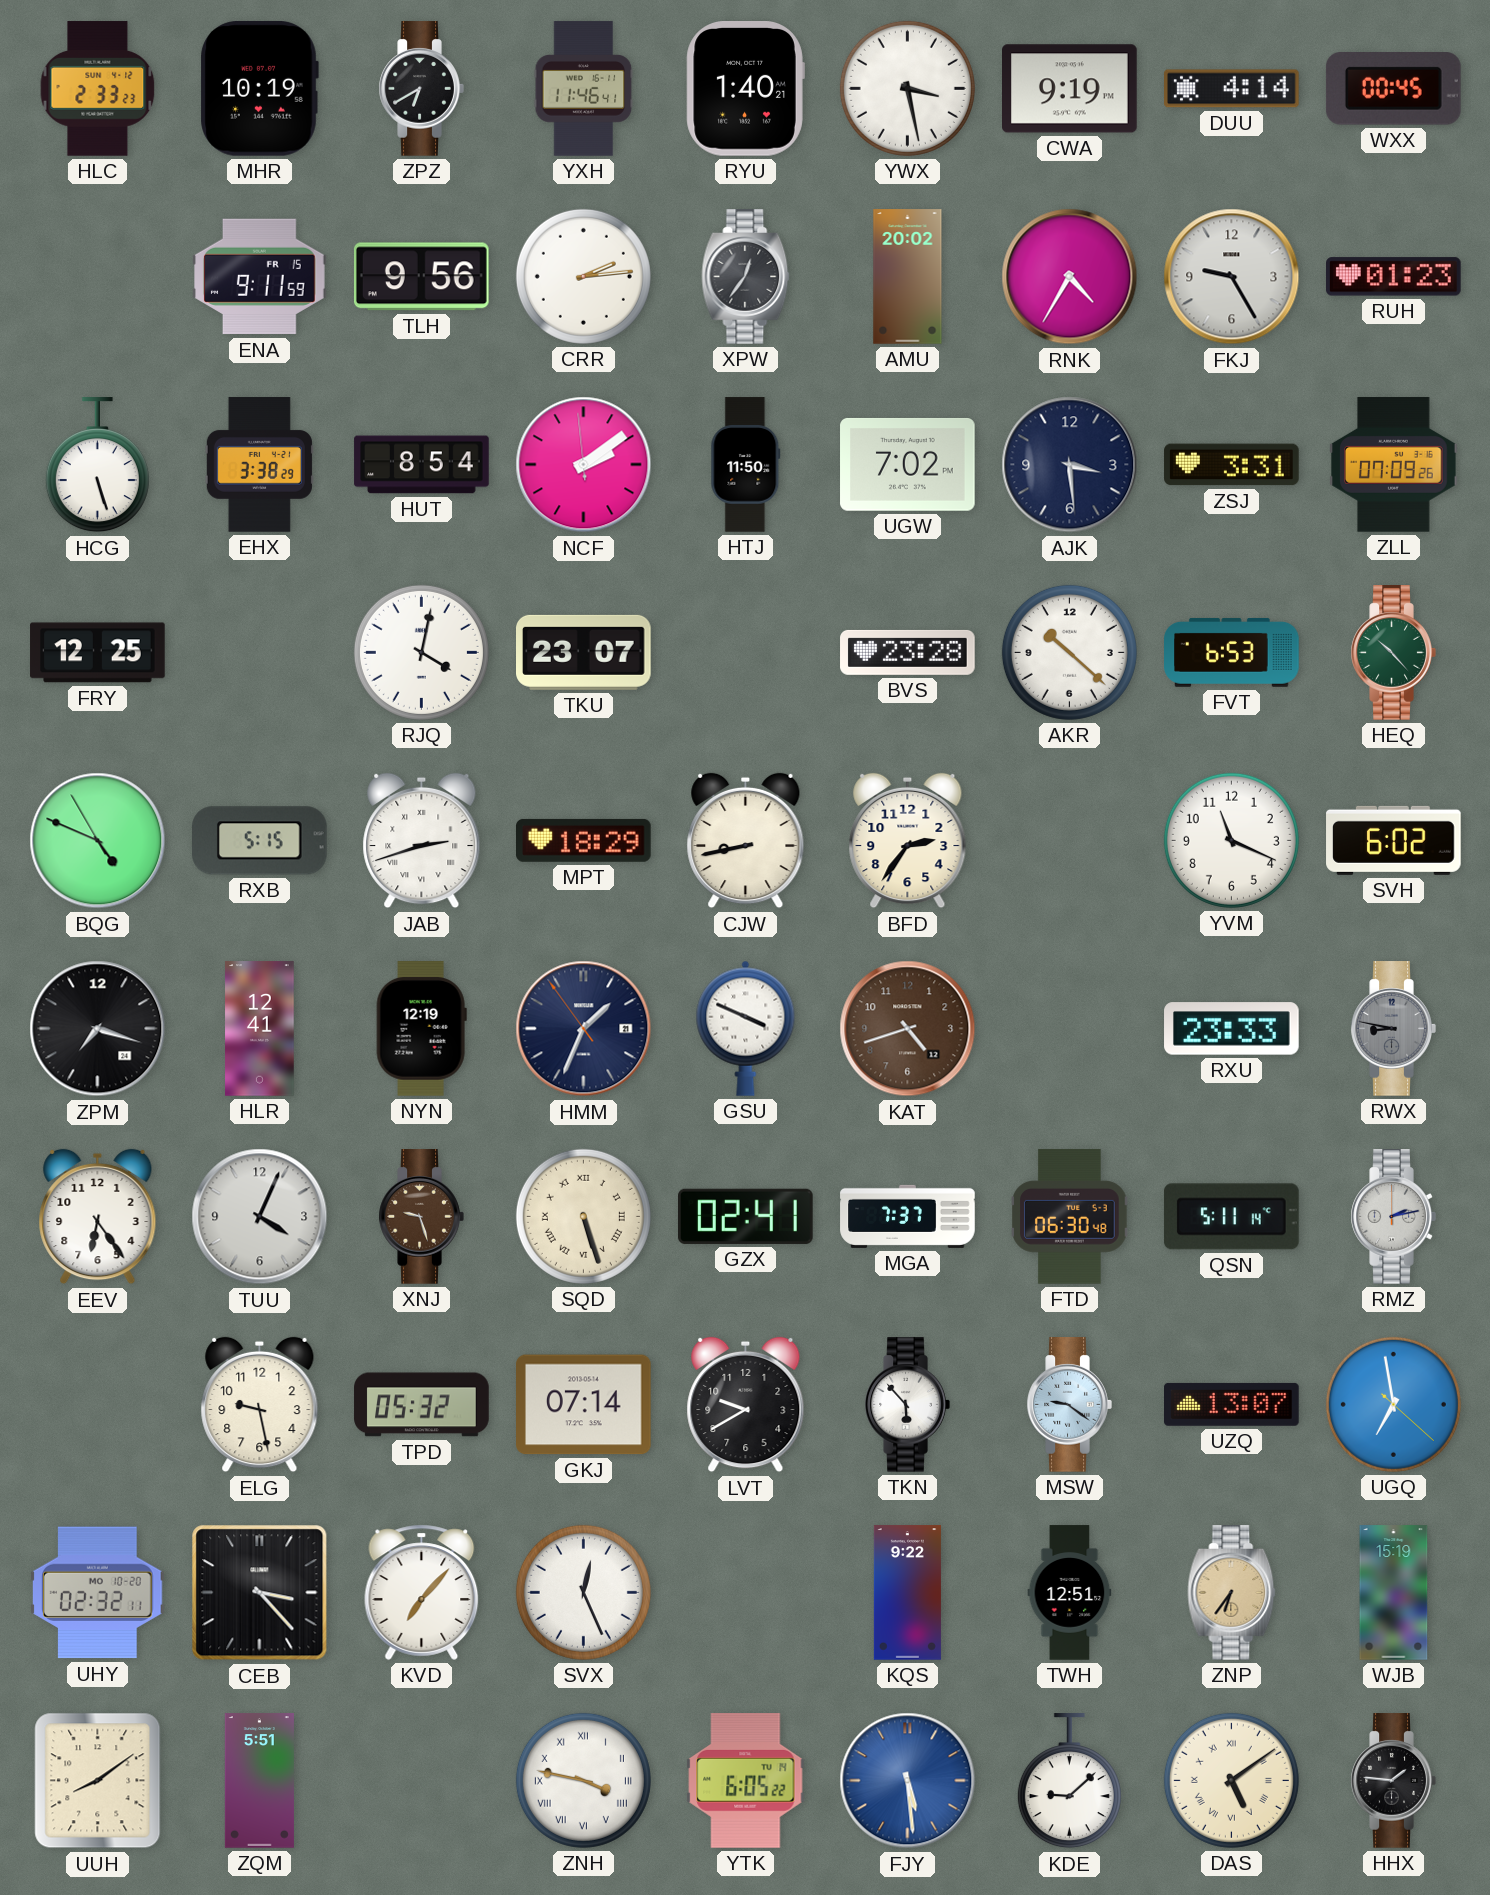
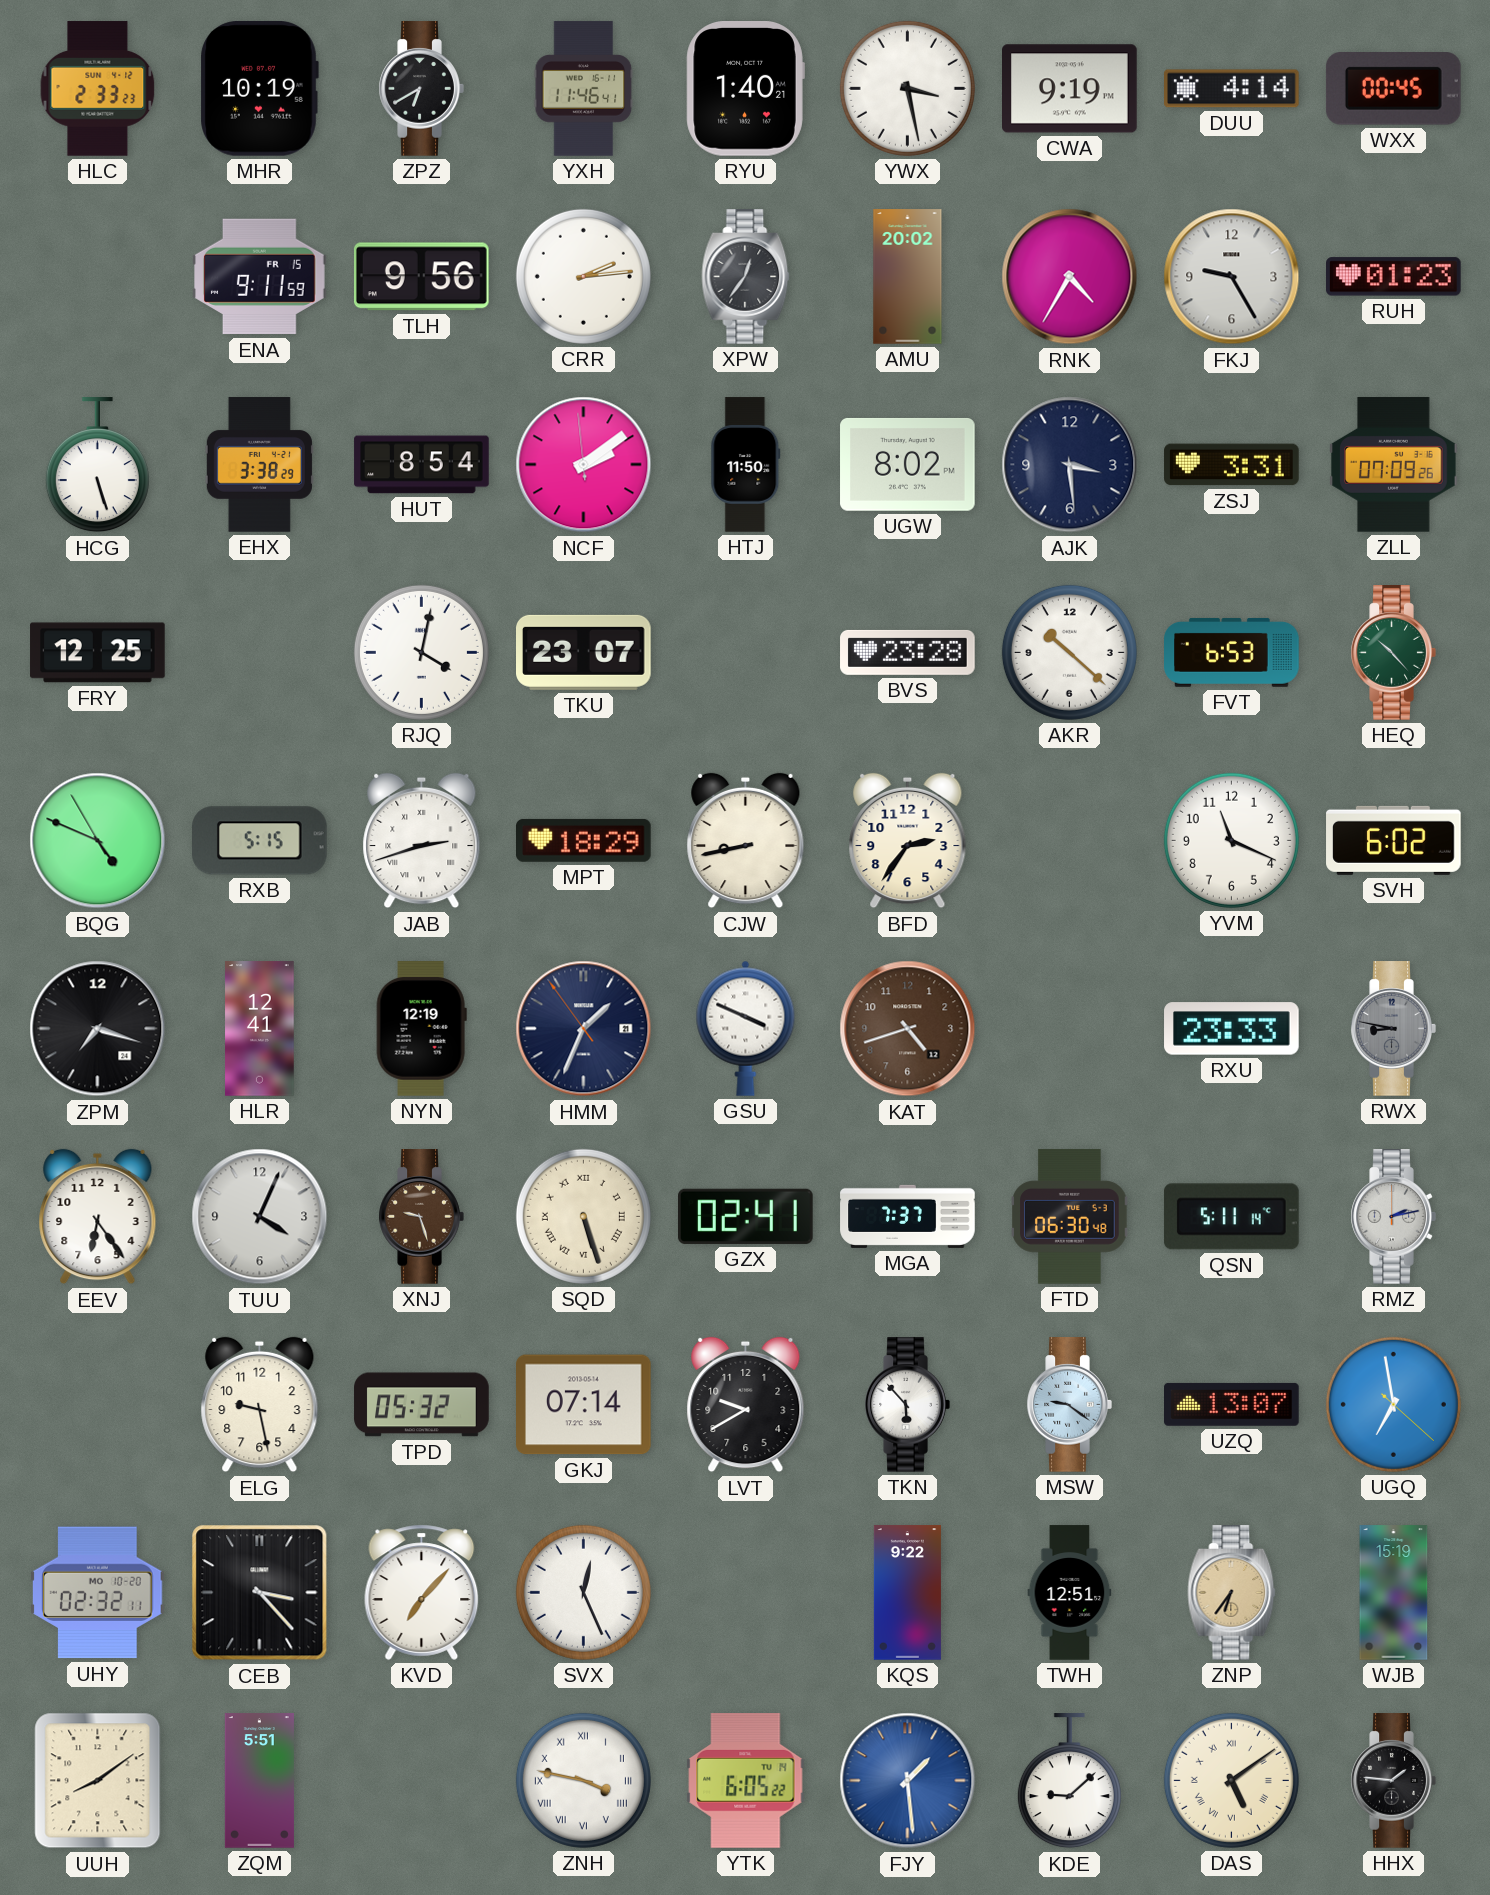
UGW: 7:02 -> 8:02
FJY: 5:29 -> 1:29
